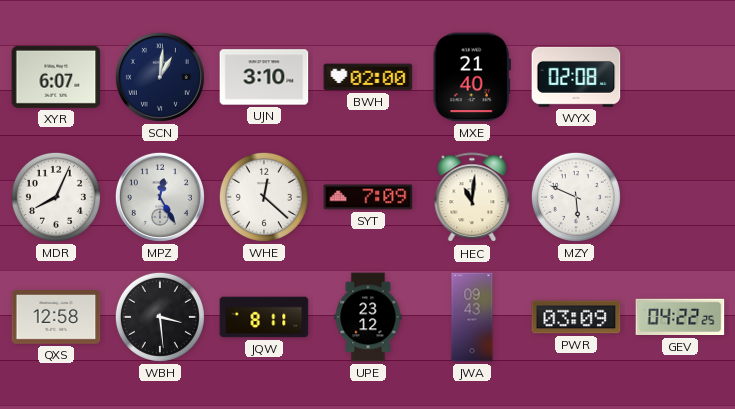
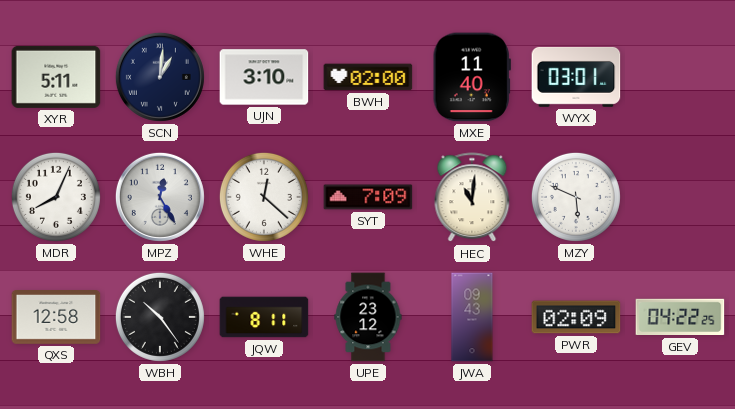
XYR: 6:07 -> 5:11
MXE: 21:40 -> 11:40
WYX: 02:08 -> 03:01
WBH: 3:29 -> 10:24
PWR: 03:09 -> 02:09
